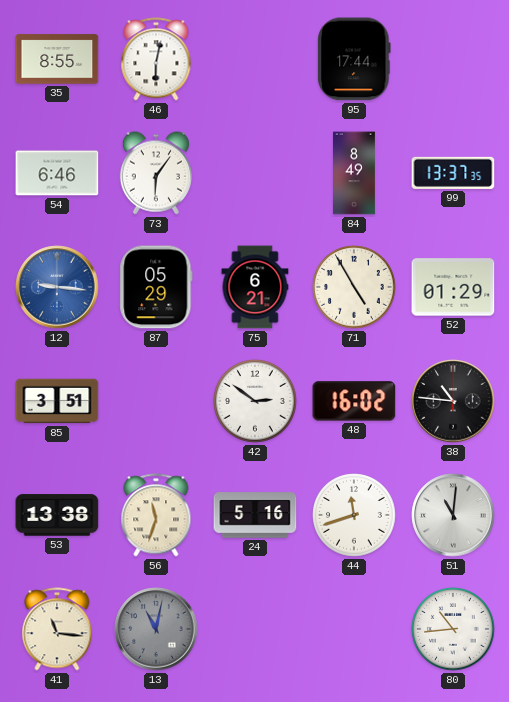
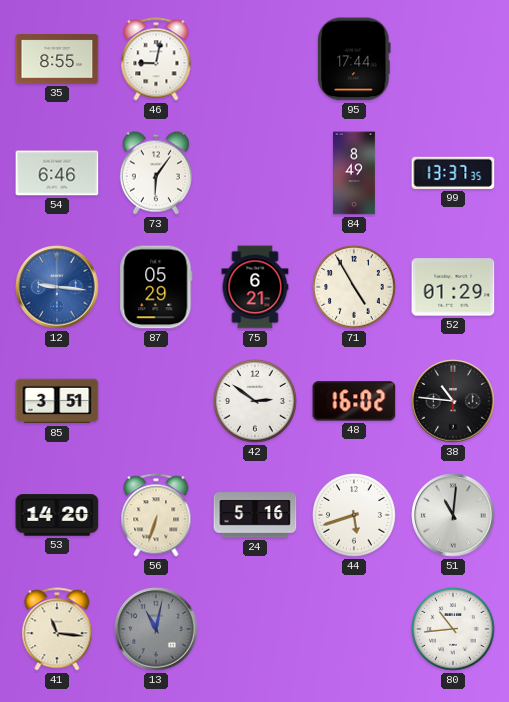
46: 6:02 -> 9:02
53: 13:38 -> 14:20
56: 11:33 -> 6:33
44: 11:42 -> 5:42
